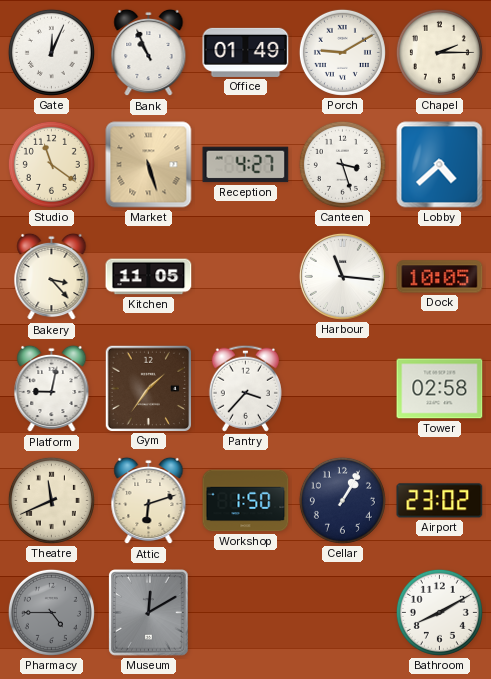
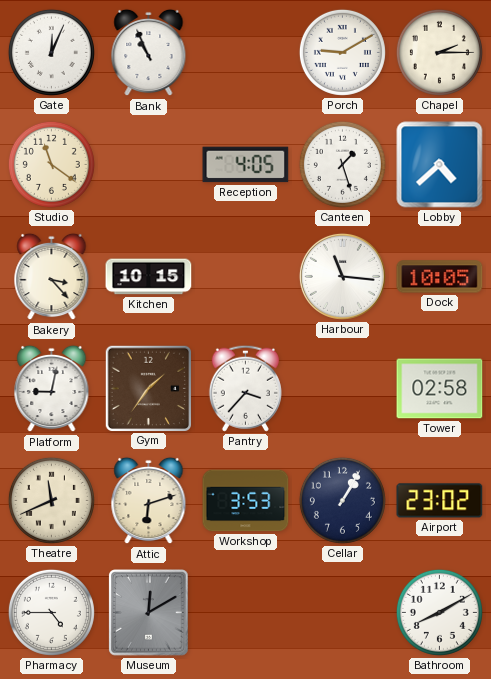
Office: 01:49 -> none
Market: 5:27 -> none
Reception: 4:27 -> 4:05
Canteen: 3:27 -> 1:27
Kitchen: 11:05 -> 10:15
Workshop: 1:50 -> 3:53
Pharmacy dial: grey -> white
